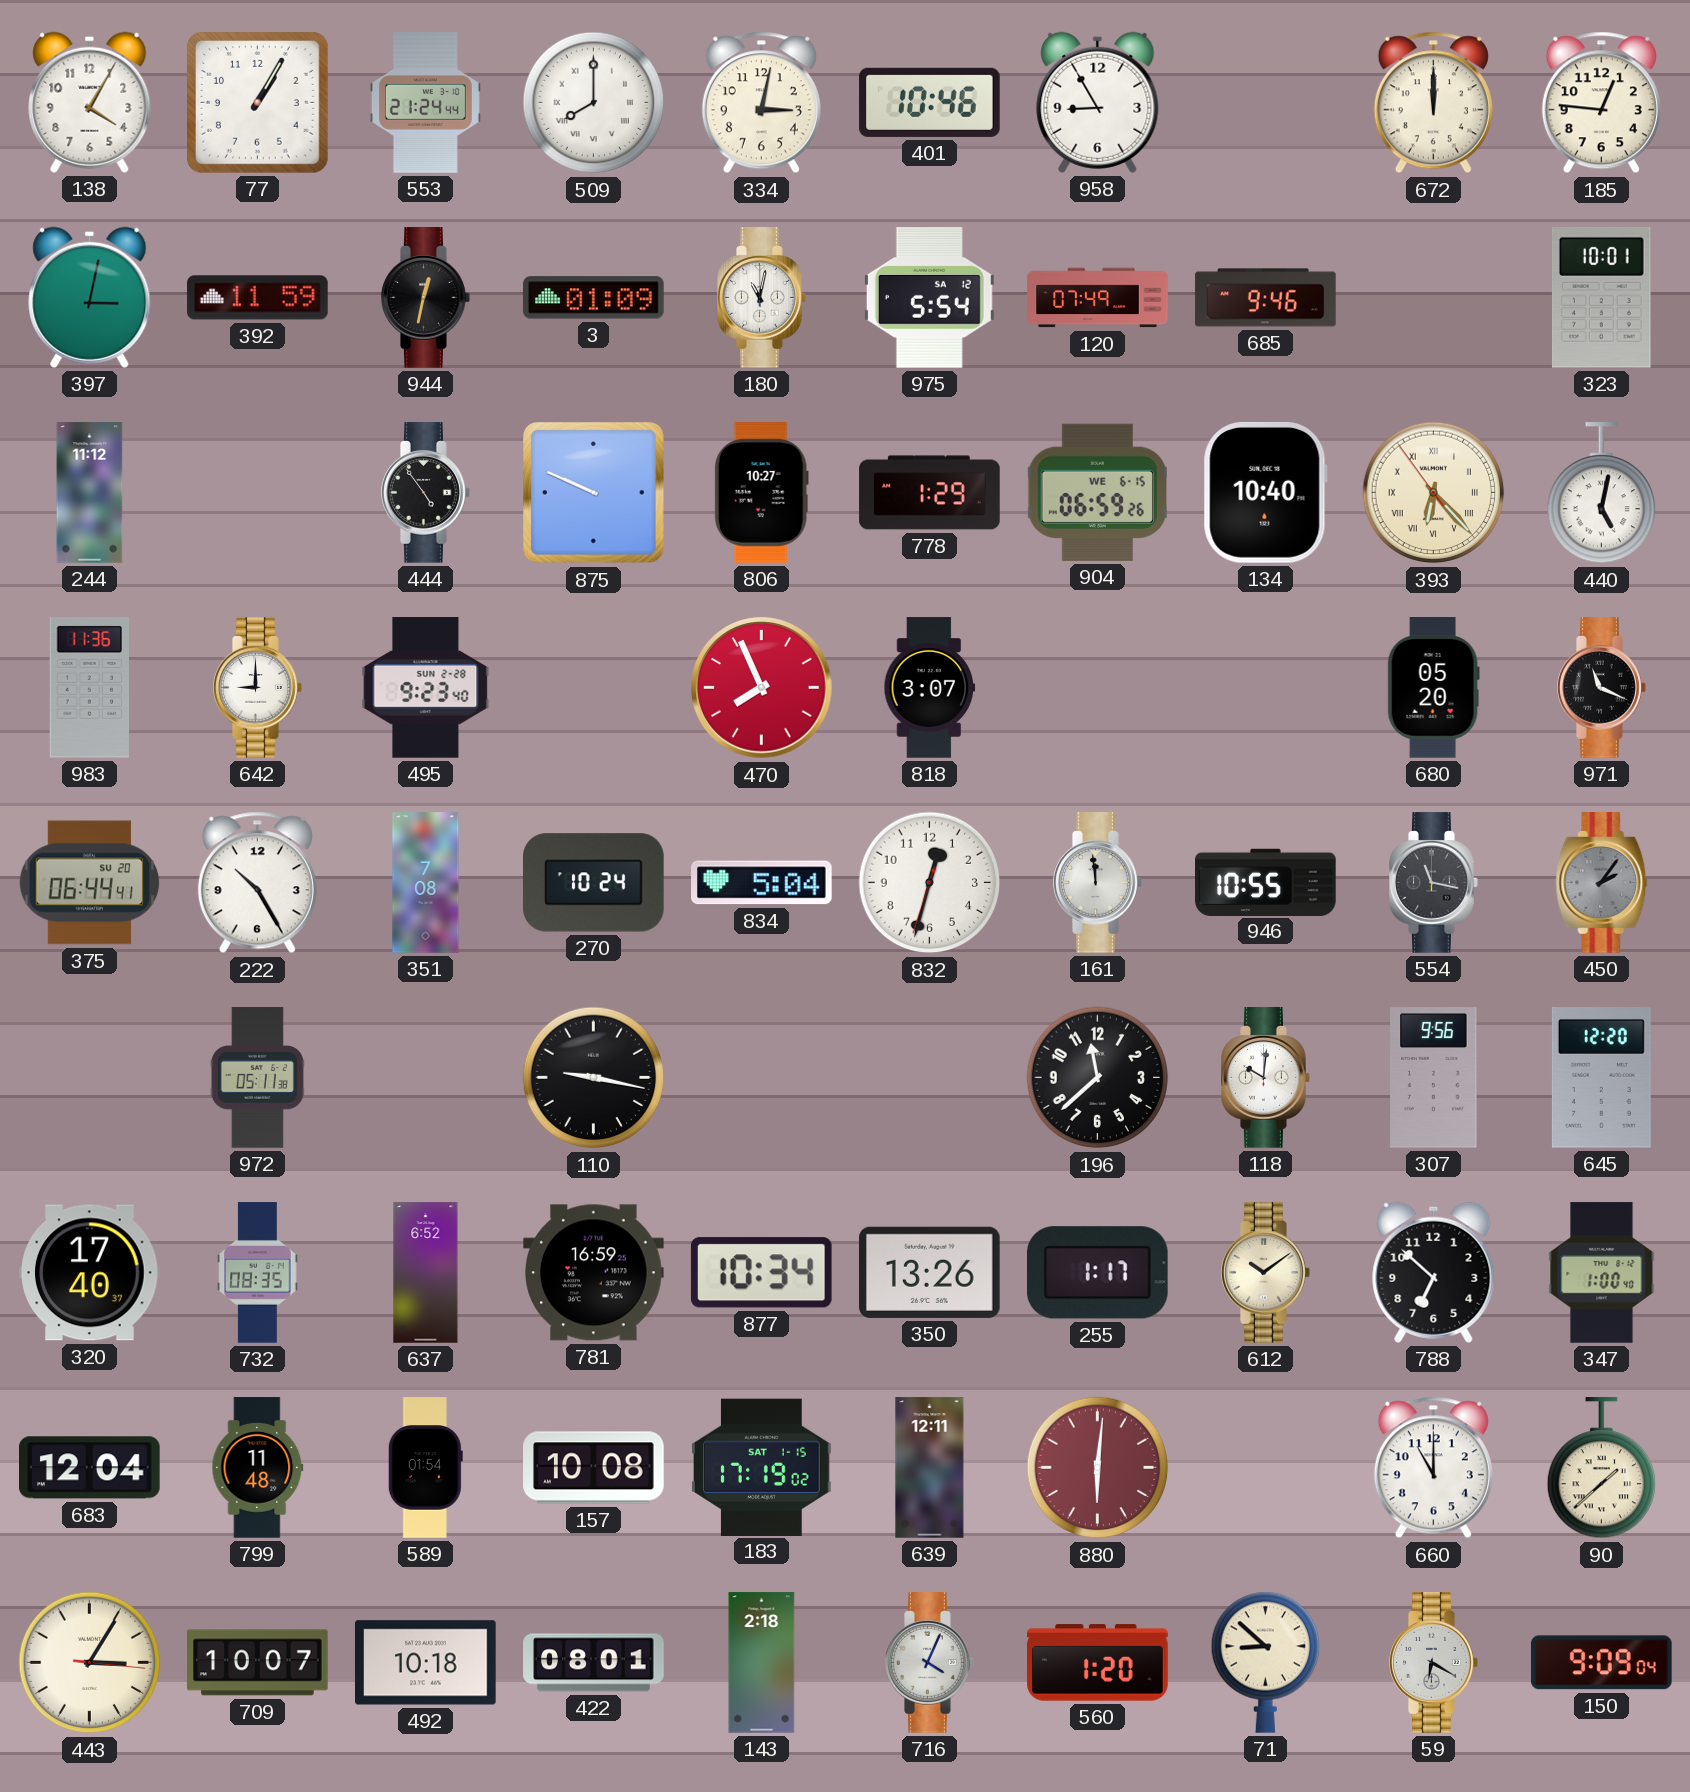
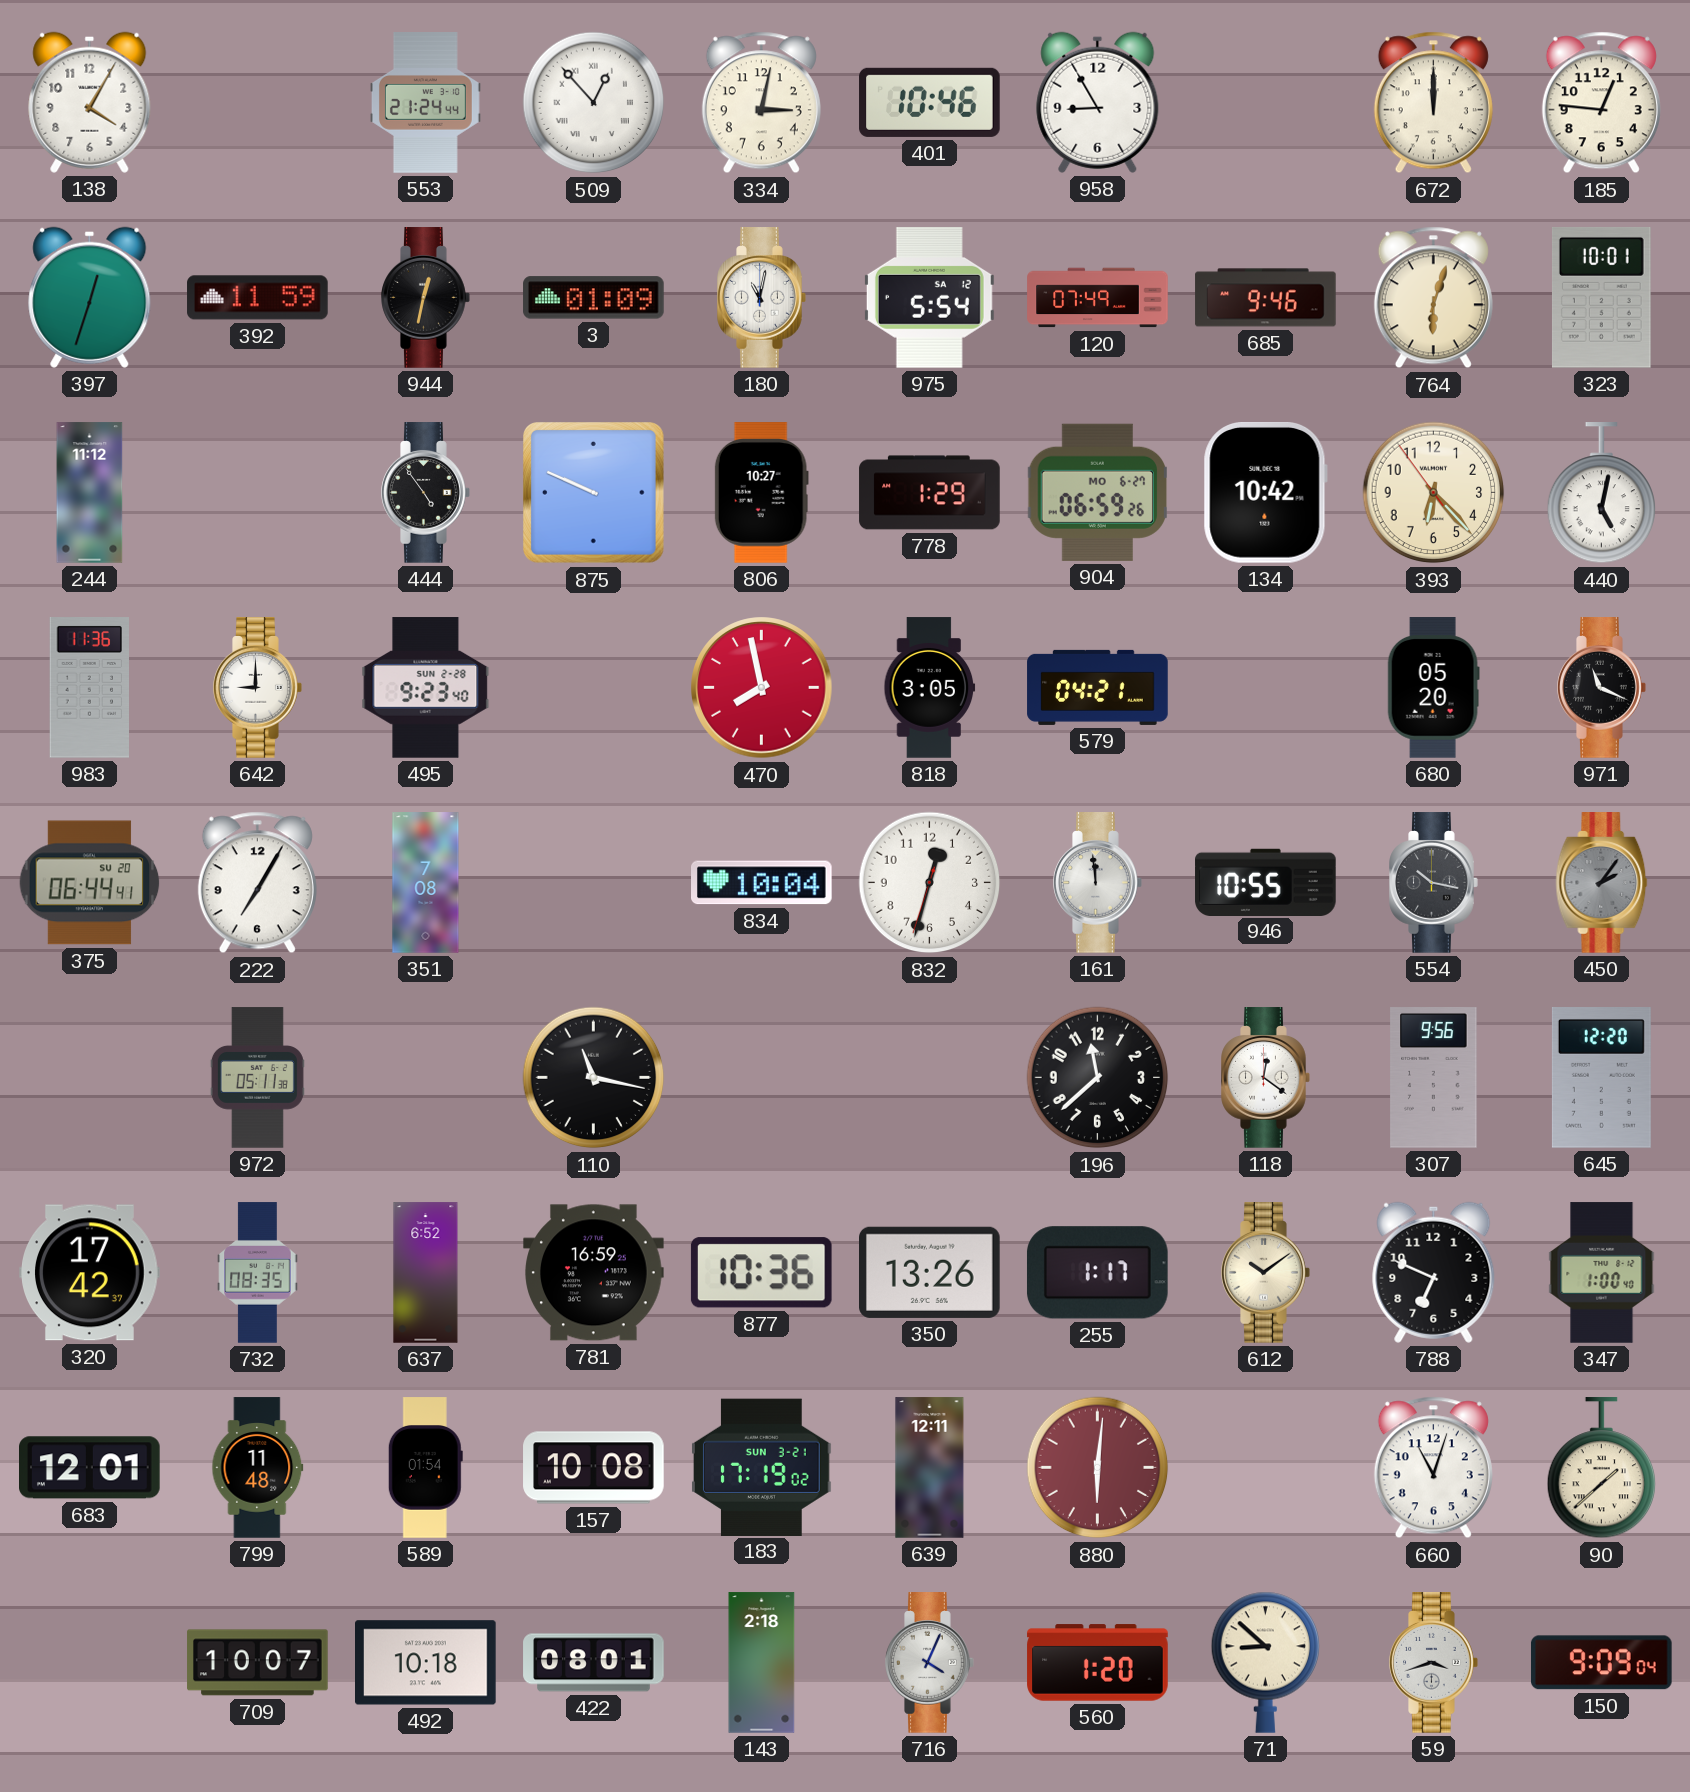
77: 1:05 -> none
509: 8:00 -> 12:53
397: 3:02 -> 12:33
764: none -> 6:03
904 date: WE 6-15 -> MO 6-27
134: 10:40 -> 10:42
393 numerals: Roman -> Arabic
470: 7:56 -> 7:58
818: 3:07 -> 3:05
579: none -> 04:21
222: 10:25 -> 7:05
270: 10:24 -> none
834: 5:04 -> 10:04
554: 11:17 -> 10:17
110: 9:17 -> 11:17
118: 10:01 -> 12:21
320: 17:40 -> 17:42
877: 10:34 -> 10:36
788: 6:52 -> 6:49
683: 12:04 -> 12:01
183 date: SAT 1-15 -> SUN 3-21
660: 11:00 -> 11:03
443: 3:05 -> none
59: 6:20 -> 3:42
